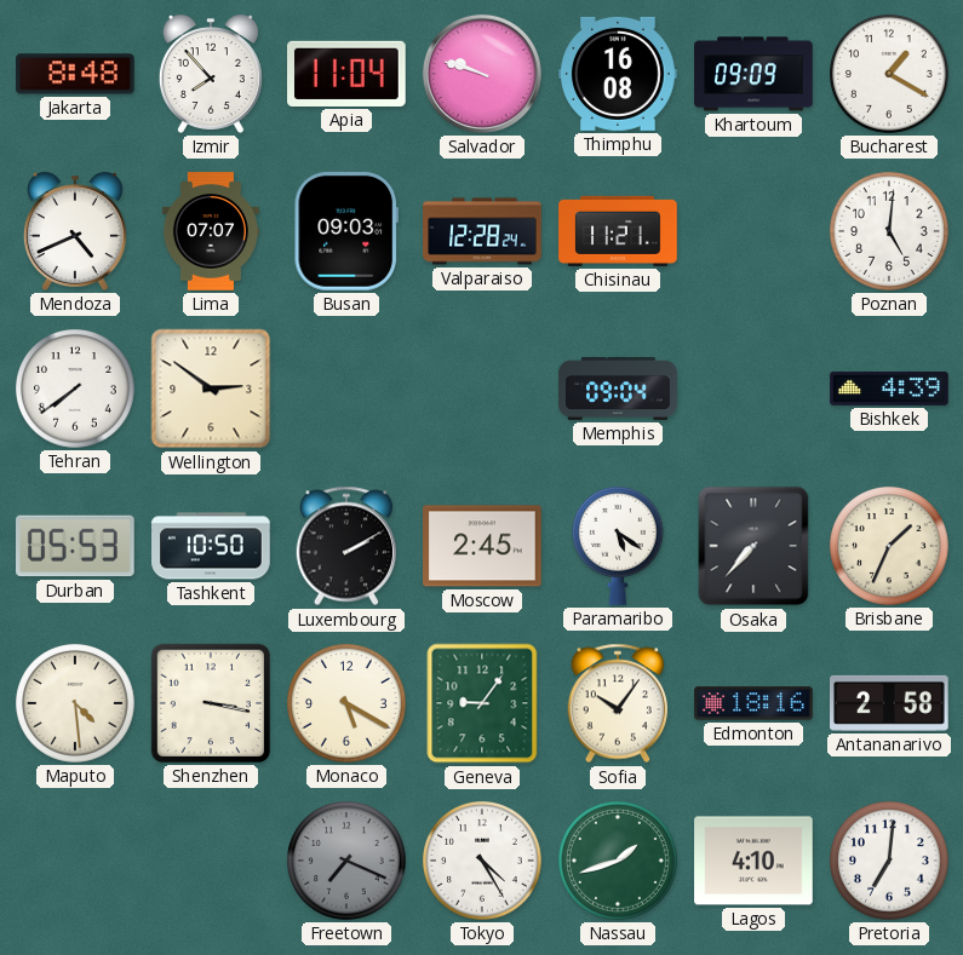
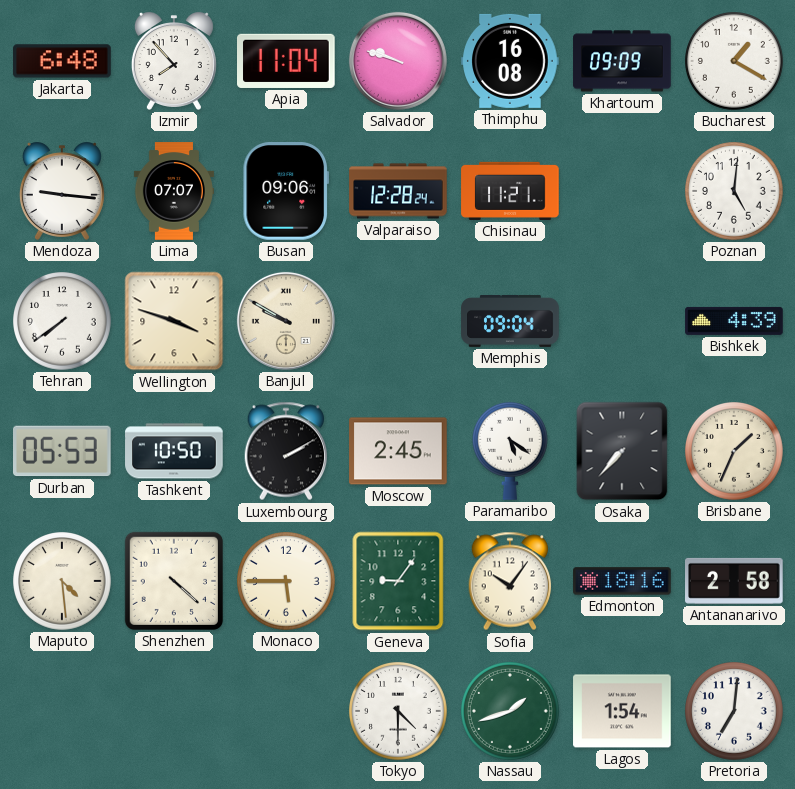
Jakarta: 8:48 -> 6:48
Mendoza: 4:41 -> 9:16
Busan: 09:03 -> 09:06
Wellington: 2:51 -> 3:48
Banjul: none -> 9:50
Shenzhen: 3:17 -> 4:22
Monaco: 5:20 -> 5:45
Freetown: 7:19 -> none
Tokyo: 4:25 -> 4:30
Lagos: 4:10 -> 1:54
